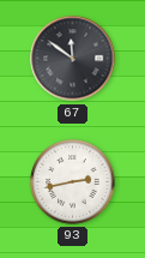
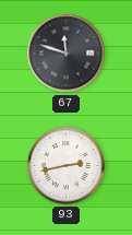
67: 11:51 -> 11:48
